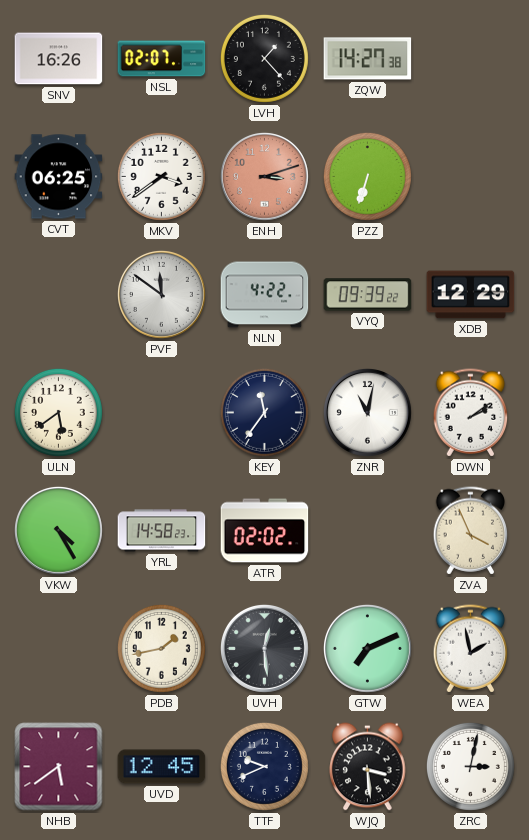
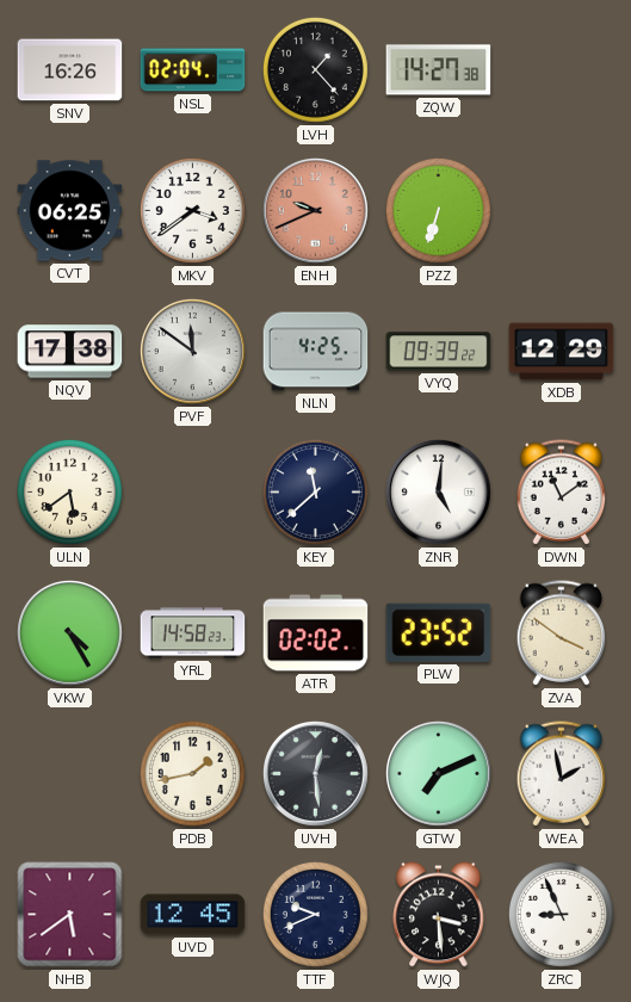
NSL: 02:07 -> 02:04
ENH: 3:12 -> 9:41
NQV: none -> 17:38
NLN: 4:22 -> 4:25
KEY: 11:36 -> 11:38
ZNR: 11:02 -> 5:01
DWN: 2:09 -> 11:09
PLW: none -> 23:52
ZVA: 3:56 -> 3:51
ZRC: 3:02 -> 8:56
